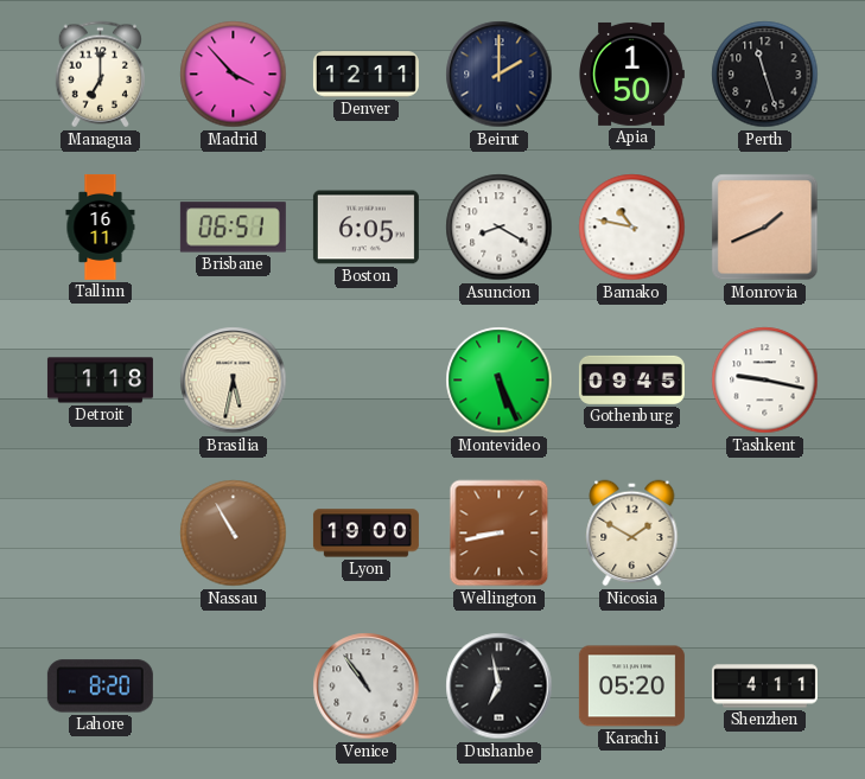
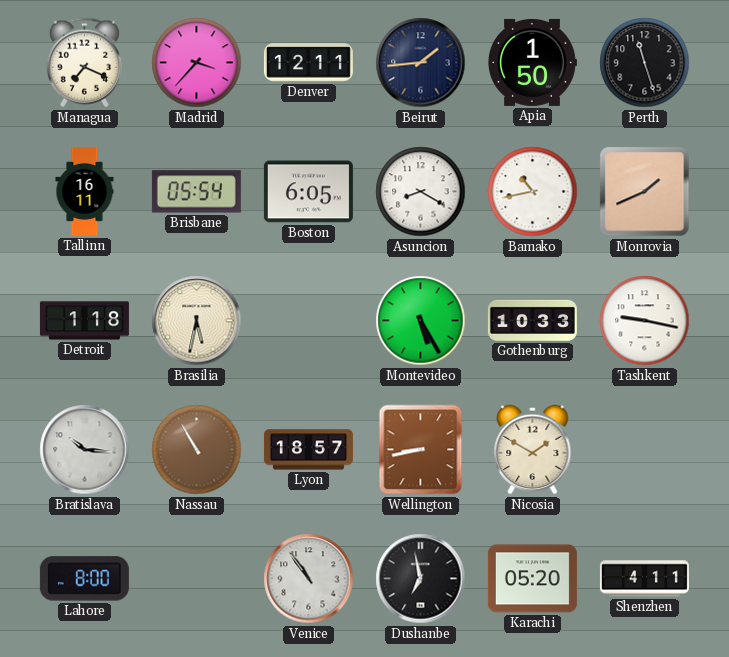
Managua: 7:00 -> 7:19
Madrid: 3:53 -> 3:37
Beirut: 2:00 -> 1:44
Brisbane: 06:51 -> 05:54
Bamako: 10:47 -> 10:43
Montevideo: 5:26 -> 5:25
Gothenburg: 09:45 -> 10:33
Bratislava: none -> 10:16
Lyon: 19:00 -> 18:57
Lahore: 8:20 -> 8:00
